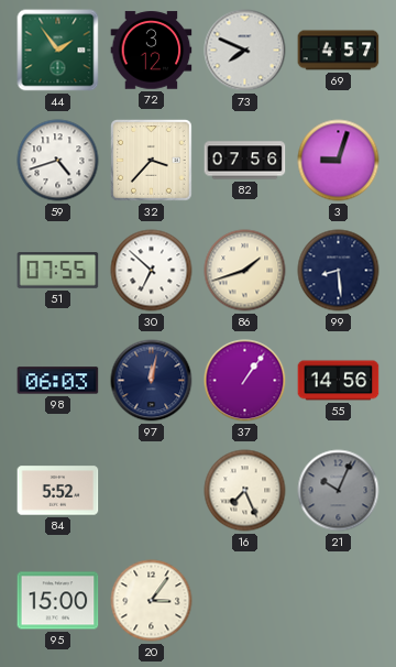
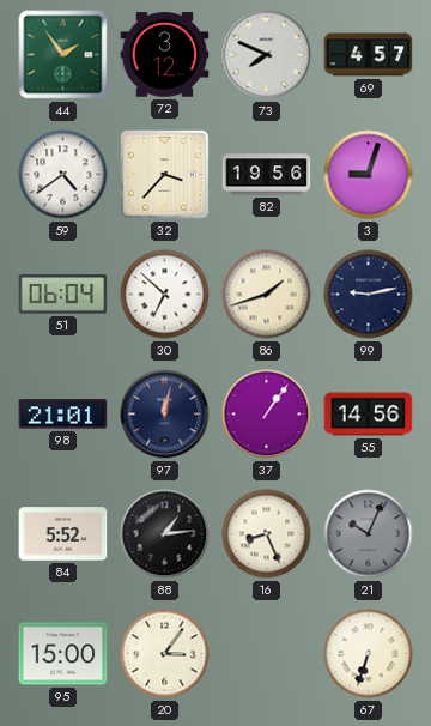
59: 4:42 -> 4:39
82: 07:56 -> 19:56
51: 07:55 -> 06:04
99: 8:29 -> 9:13
98: 06:03 -> 21:01
88: none -> 1:14
16: 7:26 -> 8:26
67: none -> 6:33
